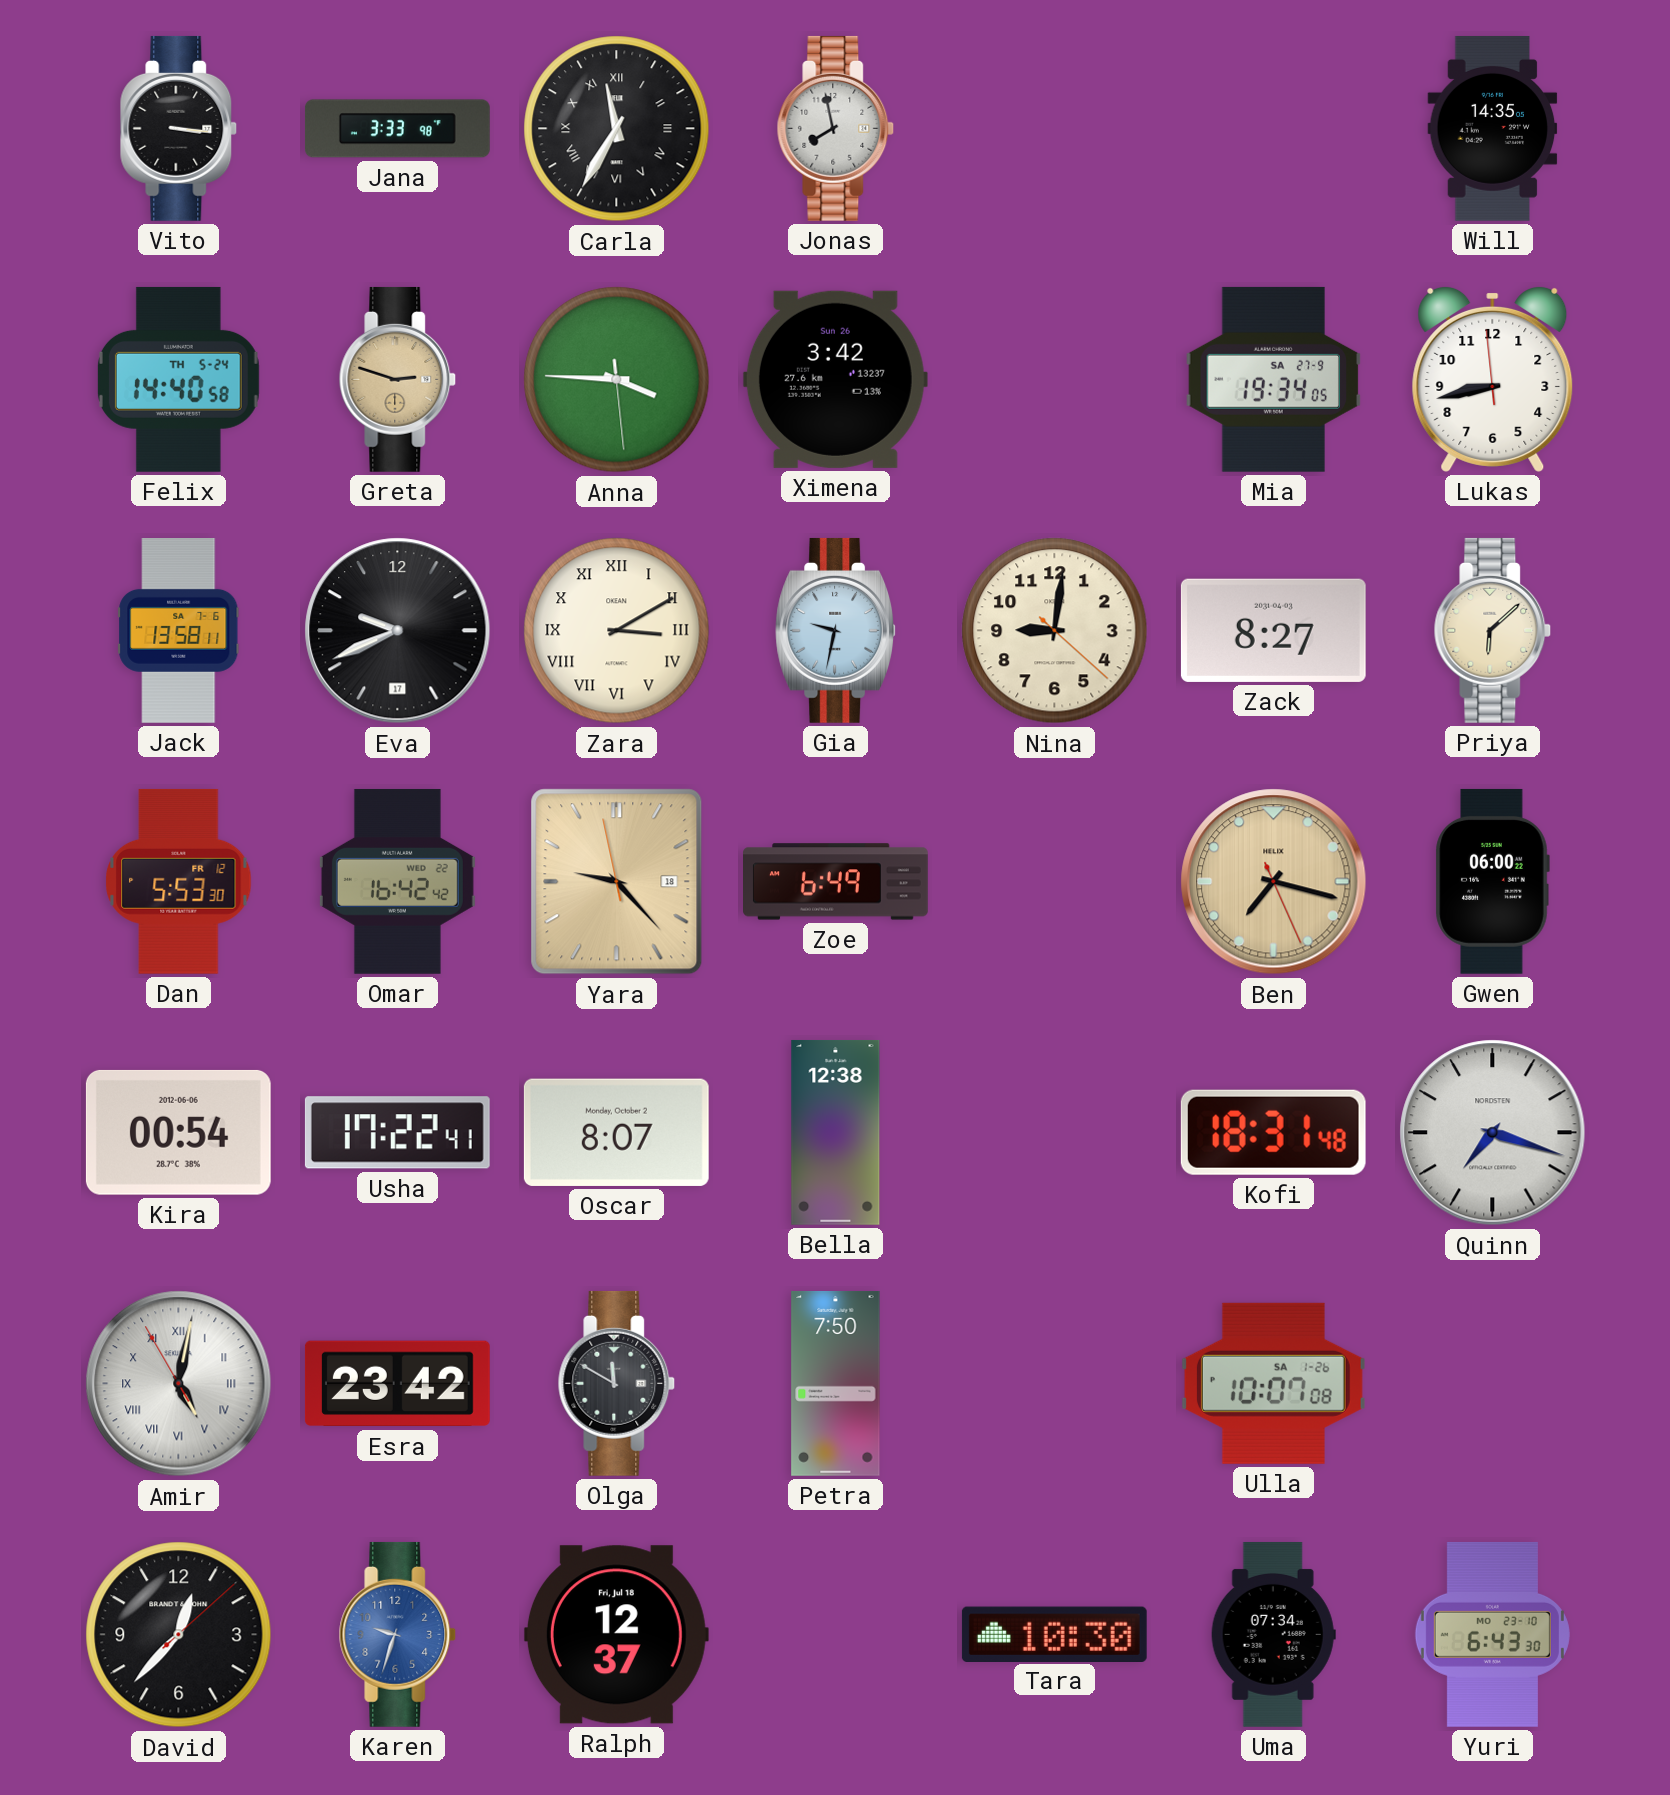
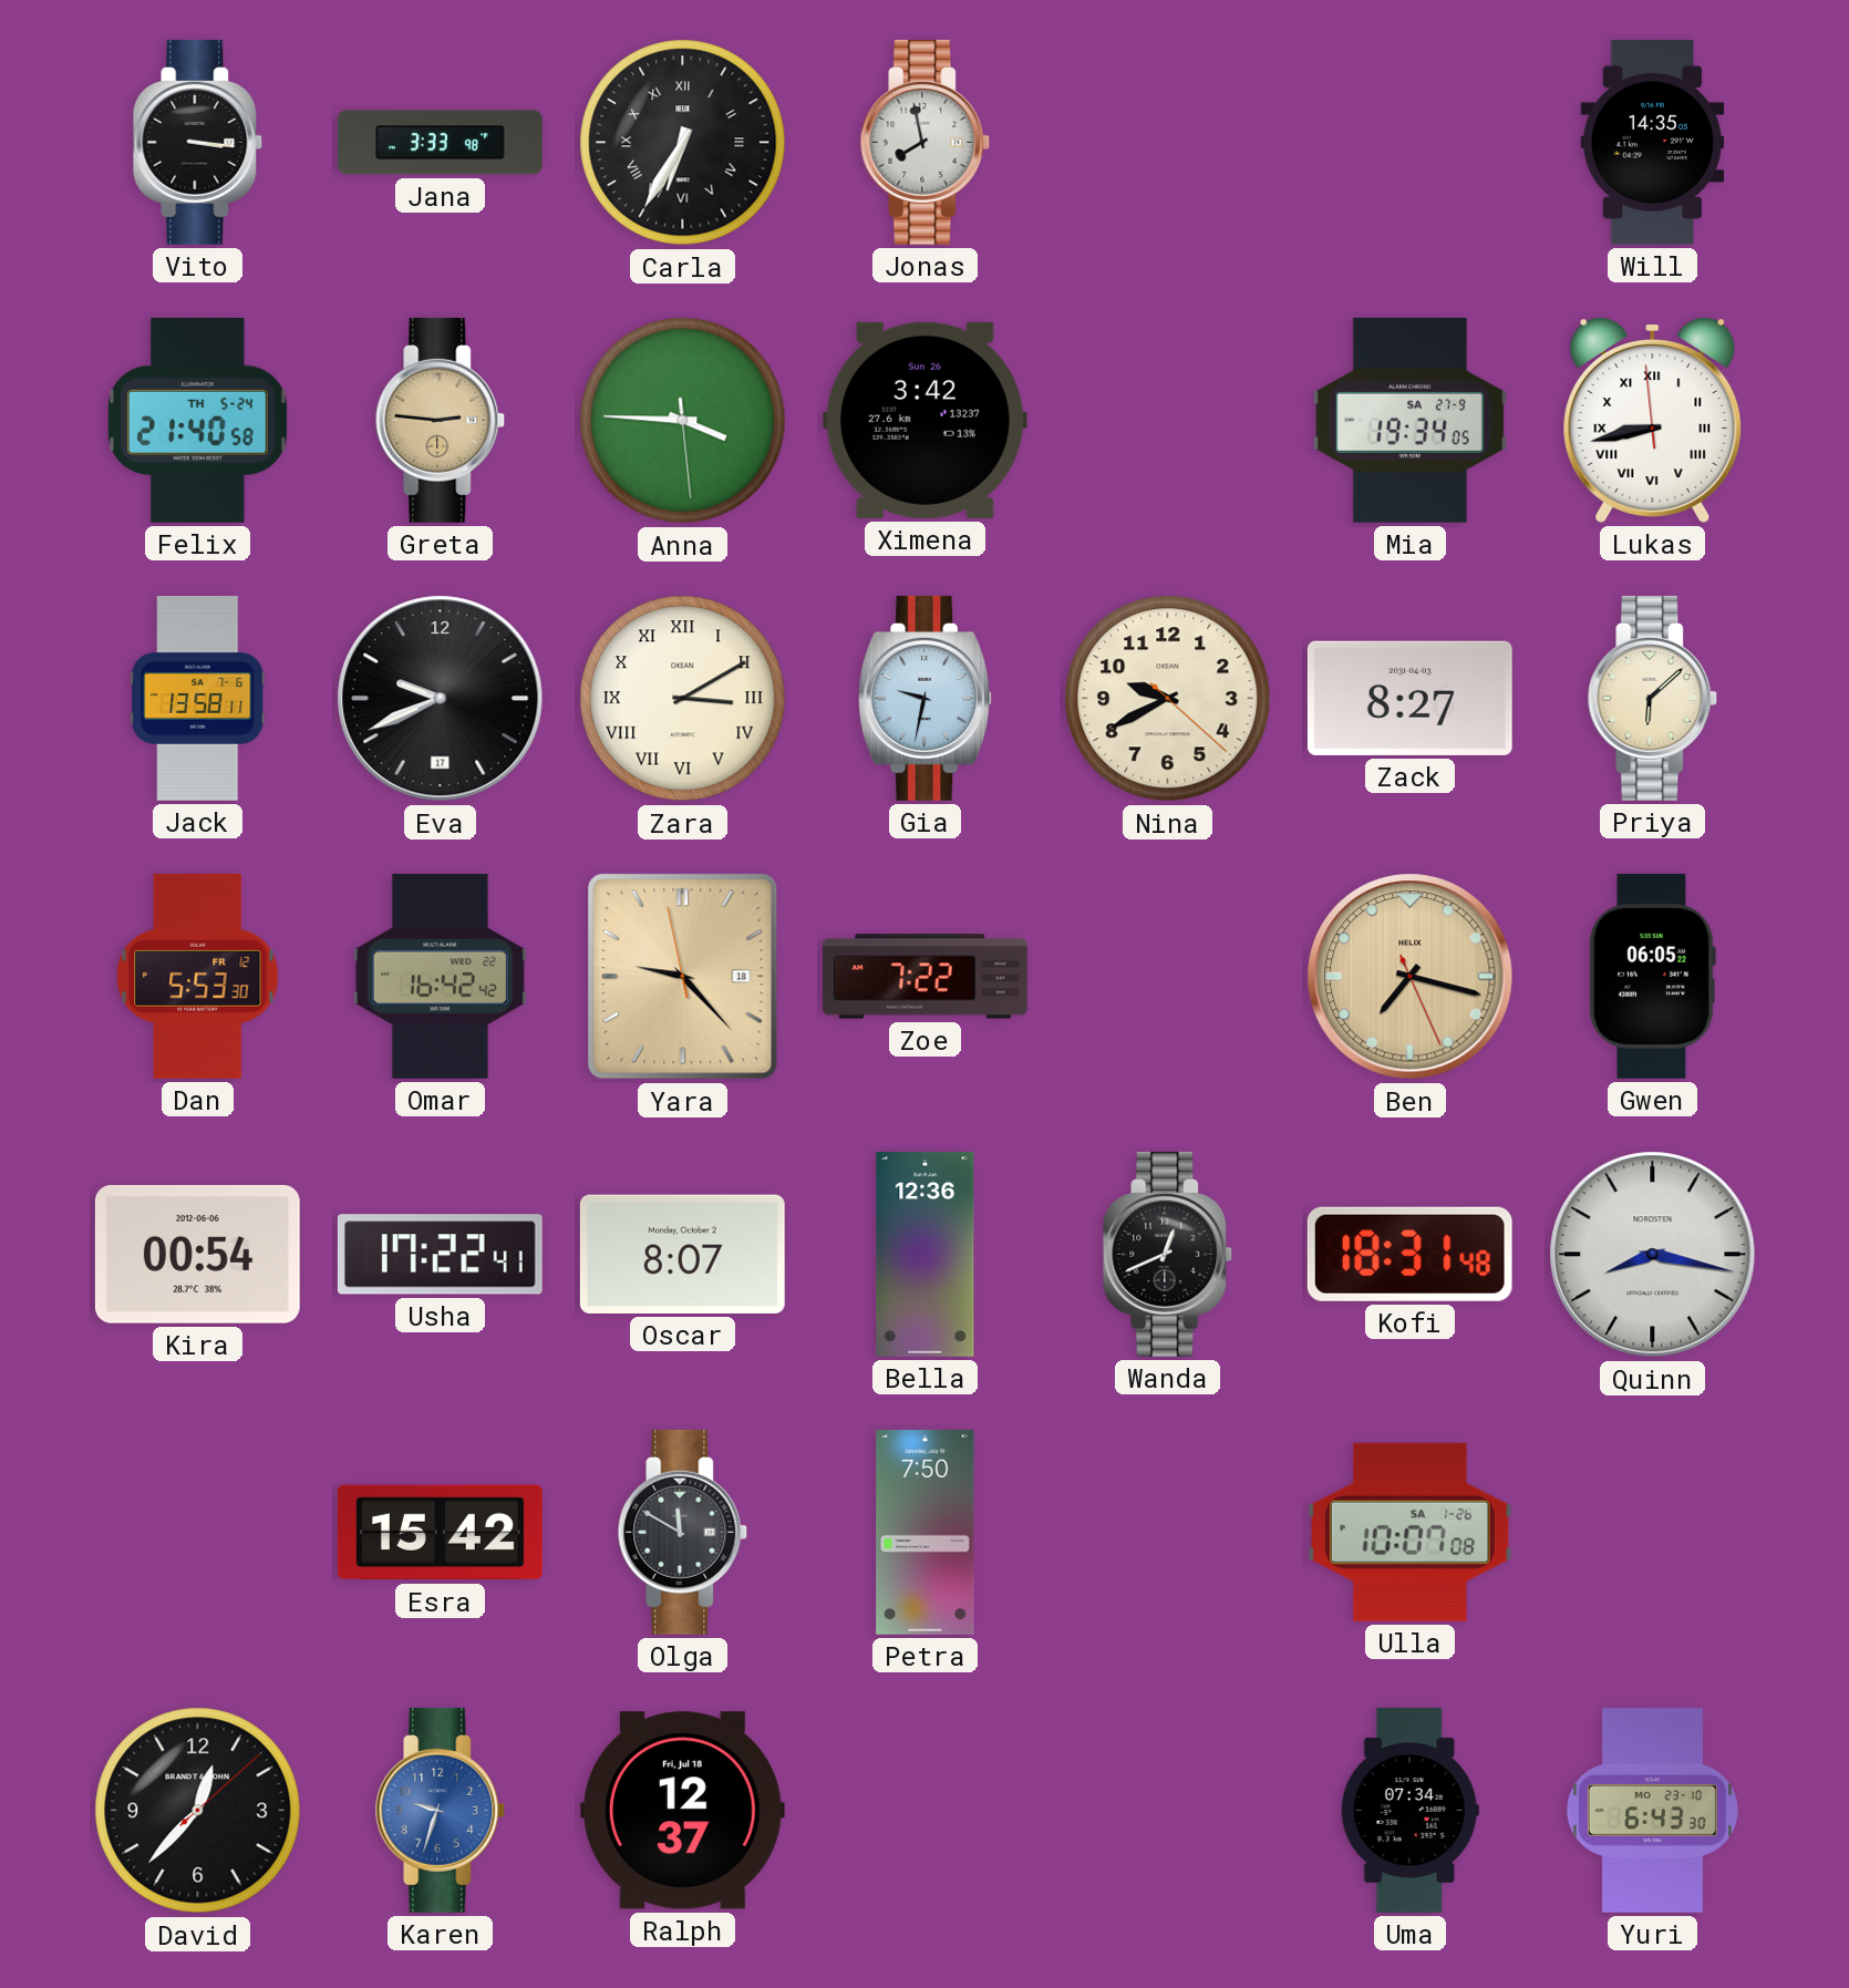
Carla: 11:35 -> 6:35
Felix: 14:40 -> 21:40
Greta: 2:48 -> 2:46
Lukas numerals: Arabic -> Roman
Nina: 9:01 -> 9:40
Zoe: 6:49 -> 7:22
Gwen: 06:00 -> 06:05
Bella: 12:38 -> 12:36
Wanda: none -> 12:41
Quinn: 7:18 -> 8:17
Amir: 5:01 -> none
Esra: 23:42 -> 15:42
Tara: 10:30 -> none
